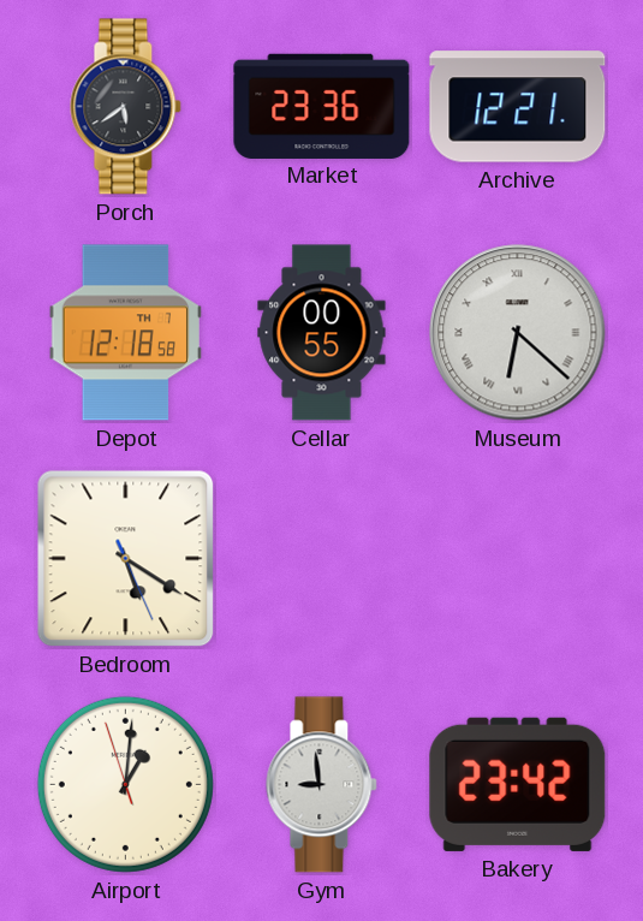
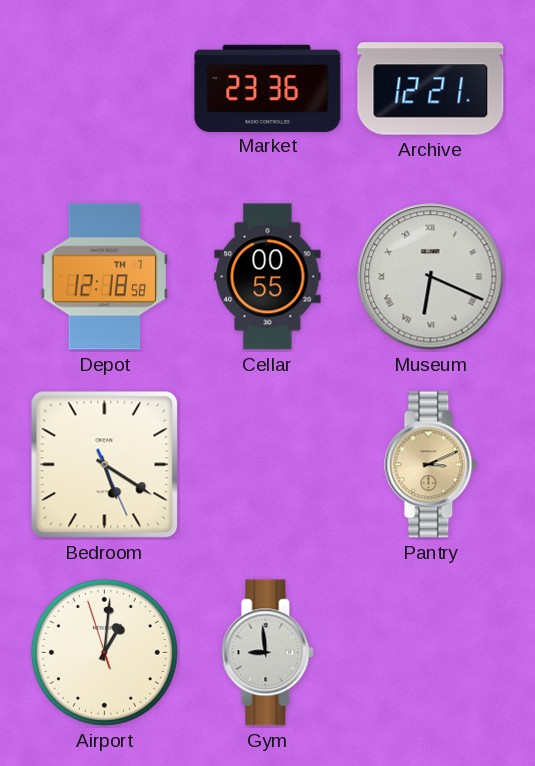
Porch: 5:39 -> none
Museum: 6:22 -> 6:19
Pantry: none -> 3:11
Bakery: 23:42 -> none
